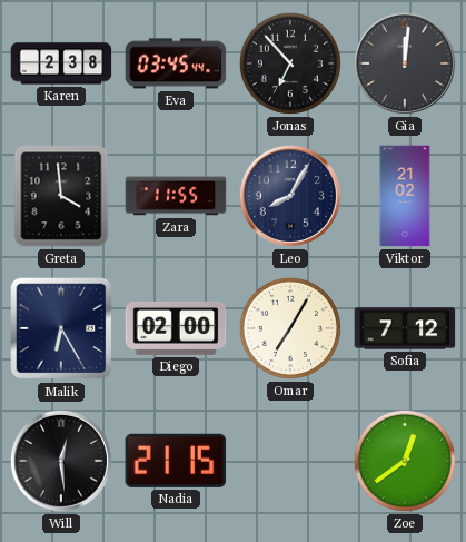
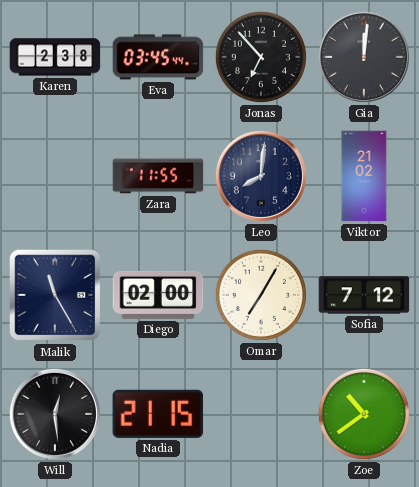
Greta: 3:59 -> none
Leo: 8:05 -> 8:01
Malik: 6:25 -> 11:25
Zoe: 12:39 -> 10:39
